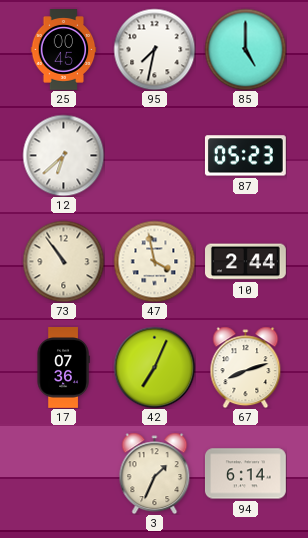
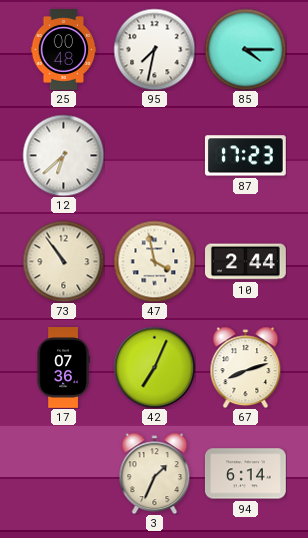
25: 00:45 -> 00:48
85: 5:00 -> 4:15
87: 05:23 -> 17:23
